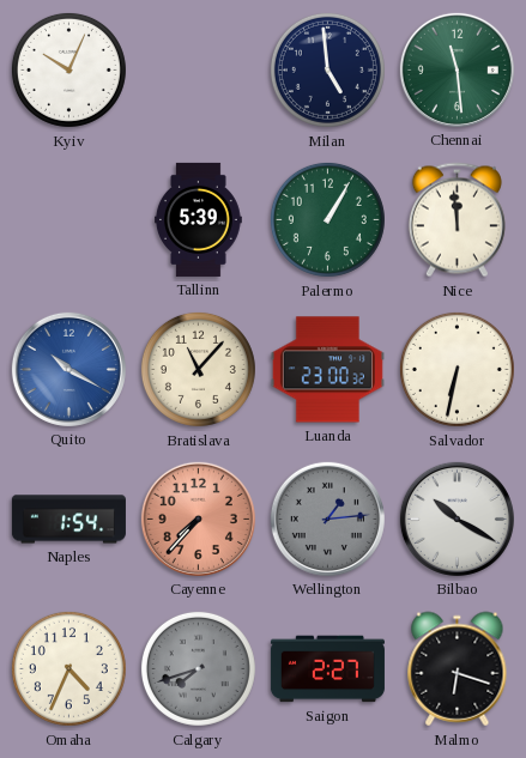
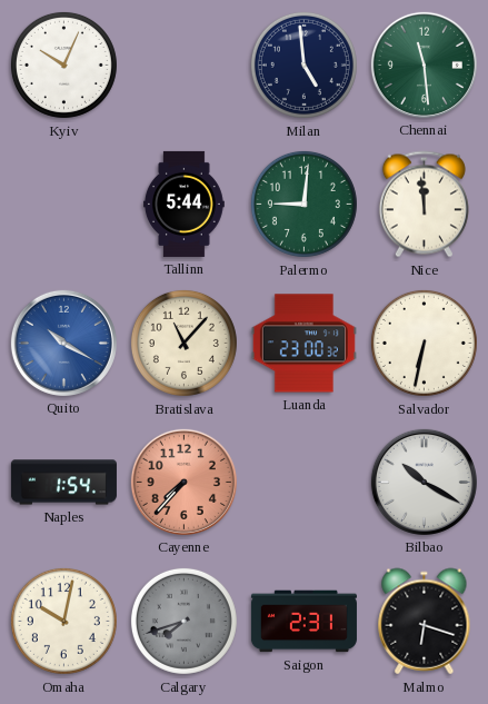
Tallinn: 5:39 -> 5:44
Palermo: 1:05 -> 9:01
Wellington: 1:14 -> none
Omaha: 4:34 -> 10:02
Saigon: 2:27 -> 2:31
